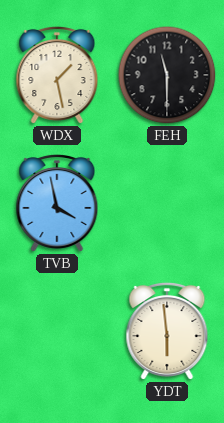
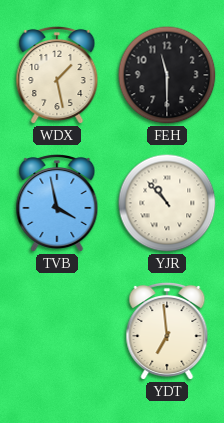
YJR: none -> 10:53
YDT: 5:59 -> 6:59
